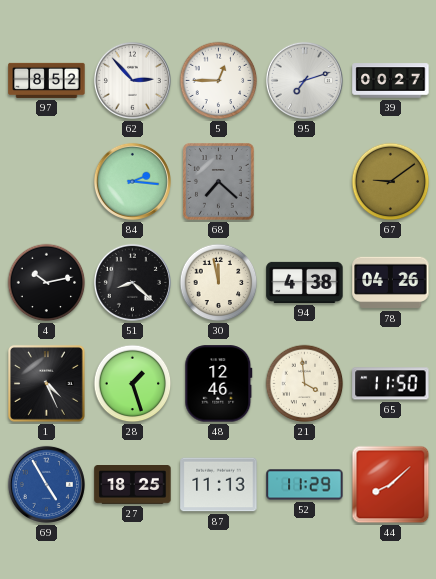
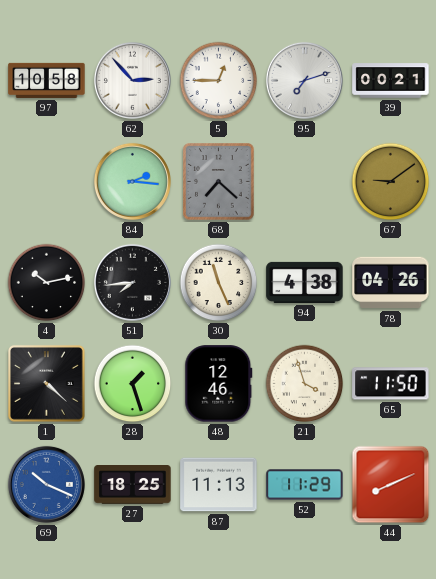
97: 8:52 -> 10:58
39: 00:27 -> 00:21
51: 8:22 -> 7:44
30: 11:58 -> 11:26
1: 4:26 -> 4:22
21: 3:59 -> 3:57
69: 4:55 -> 10:19
44: 8:08 -> 8:11
